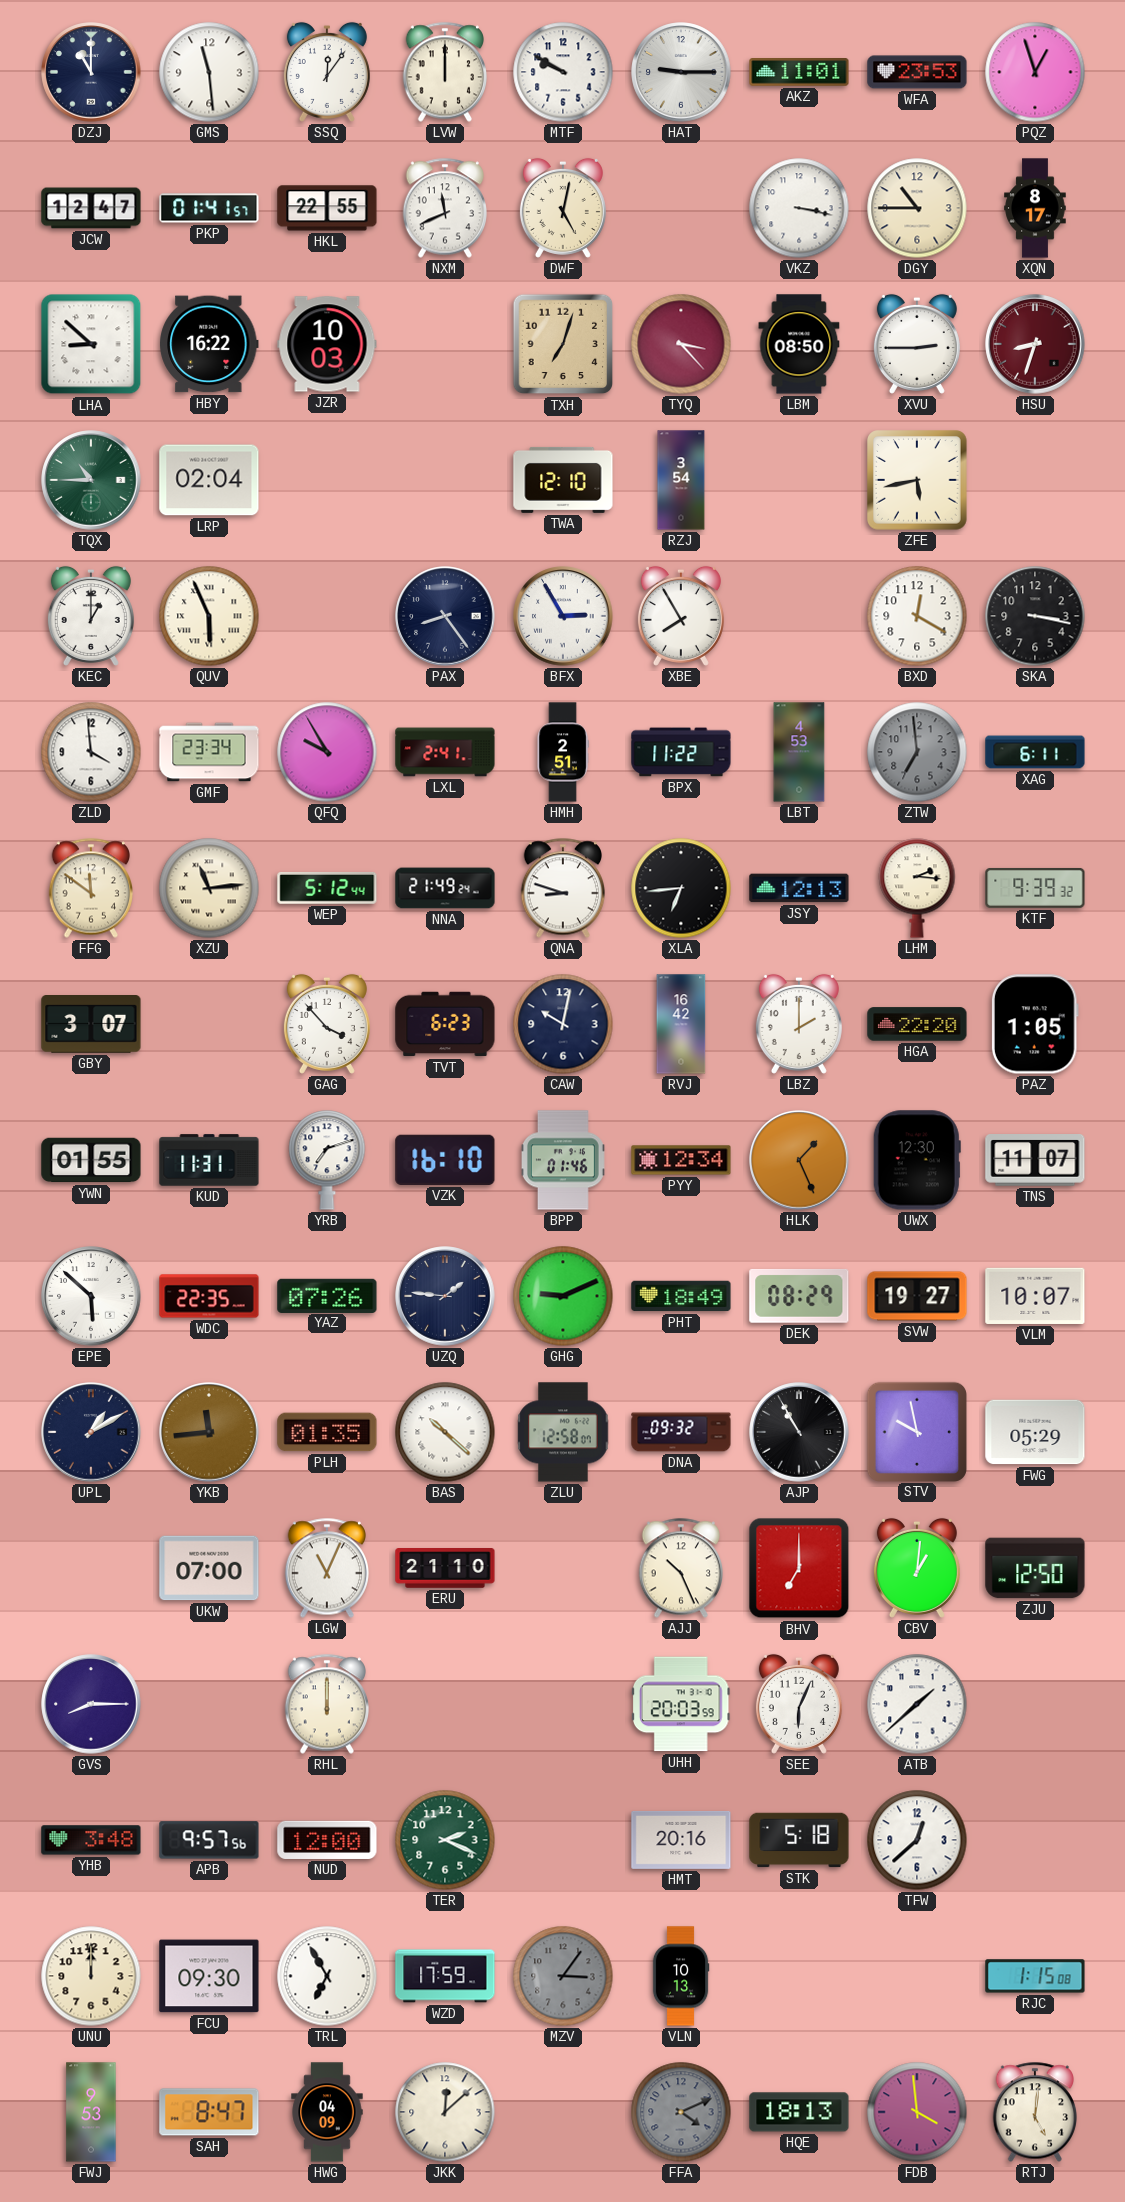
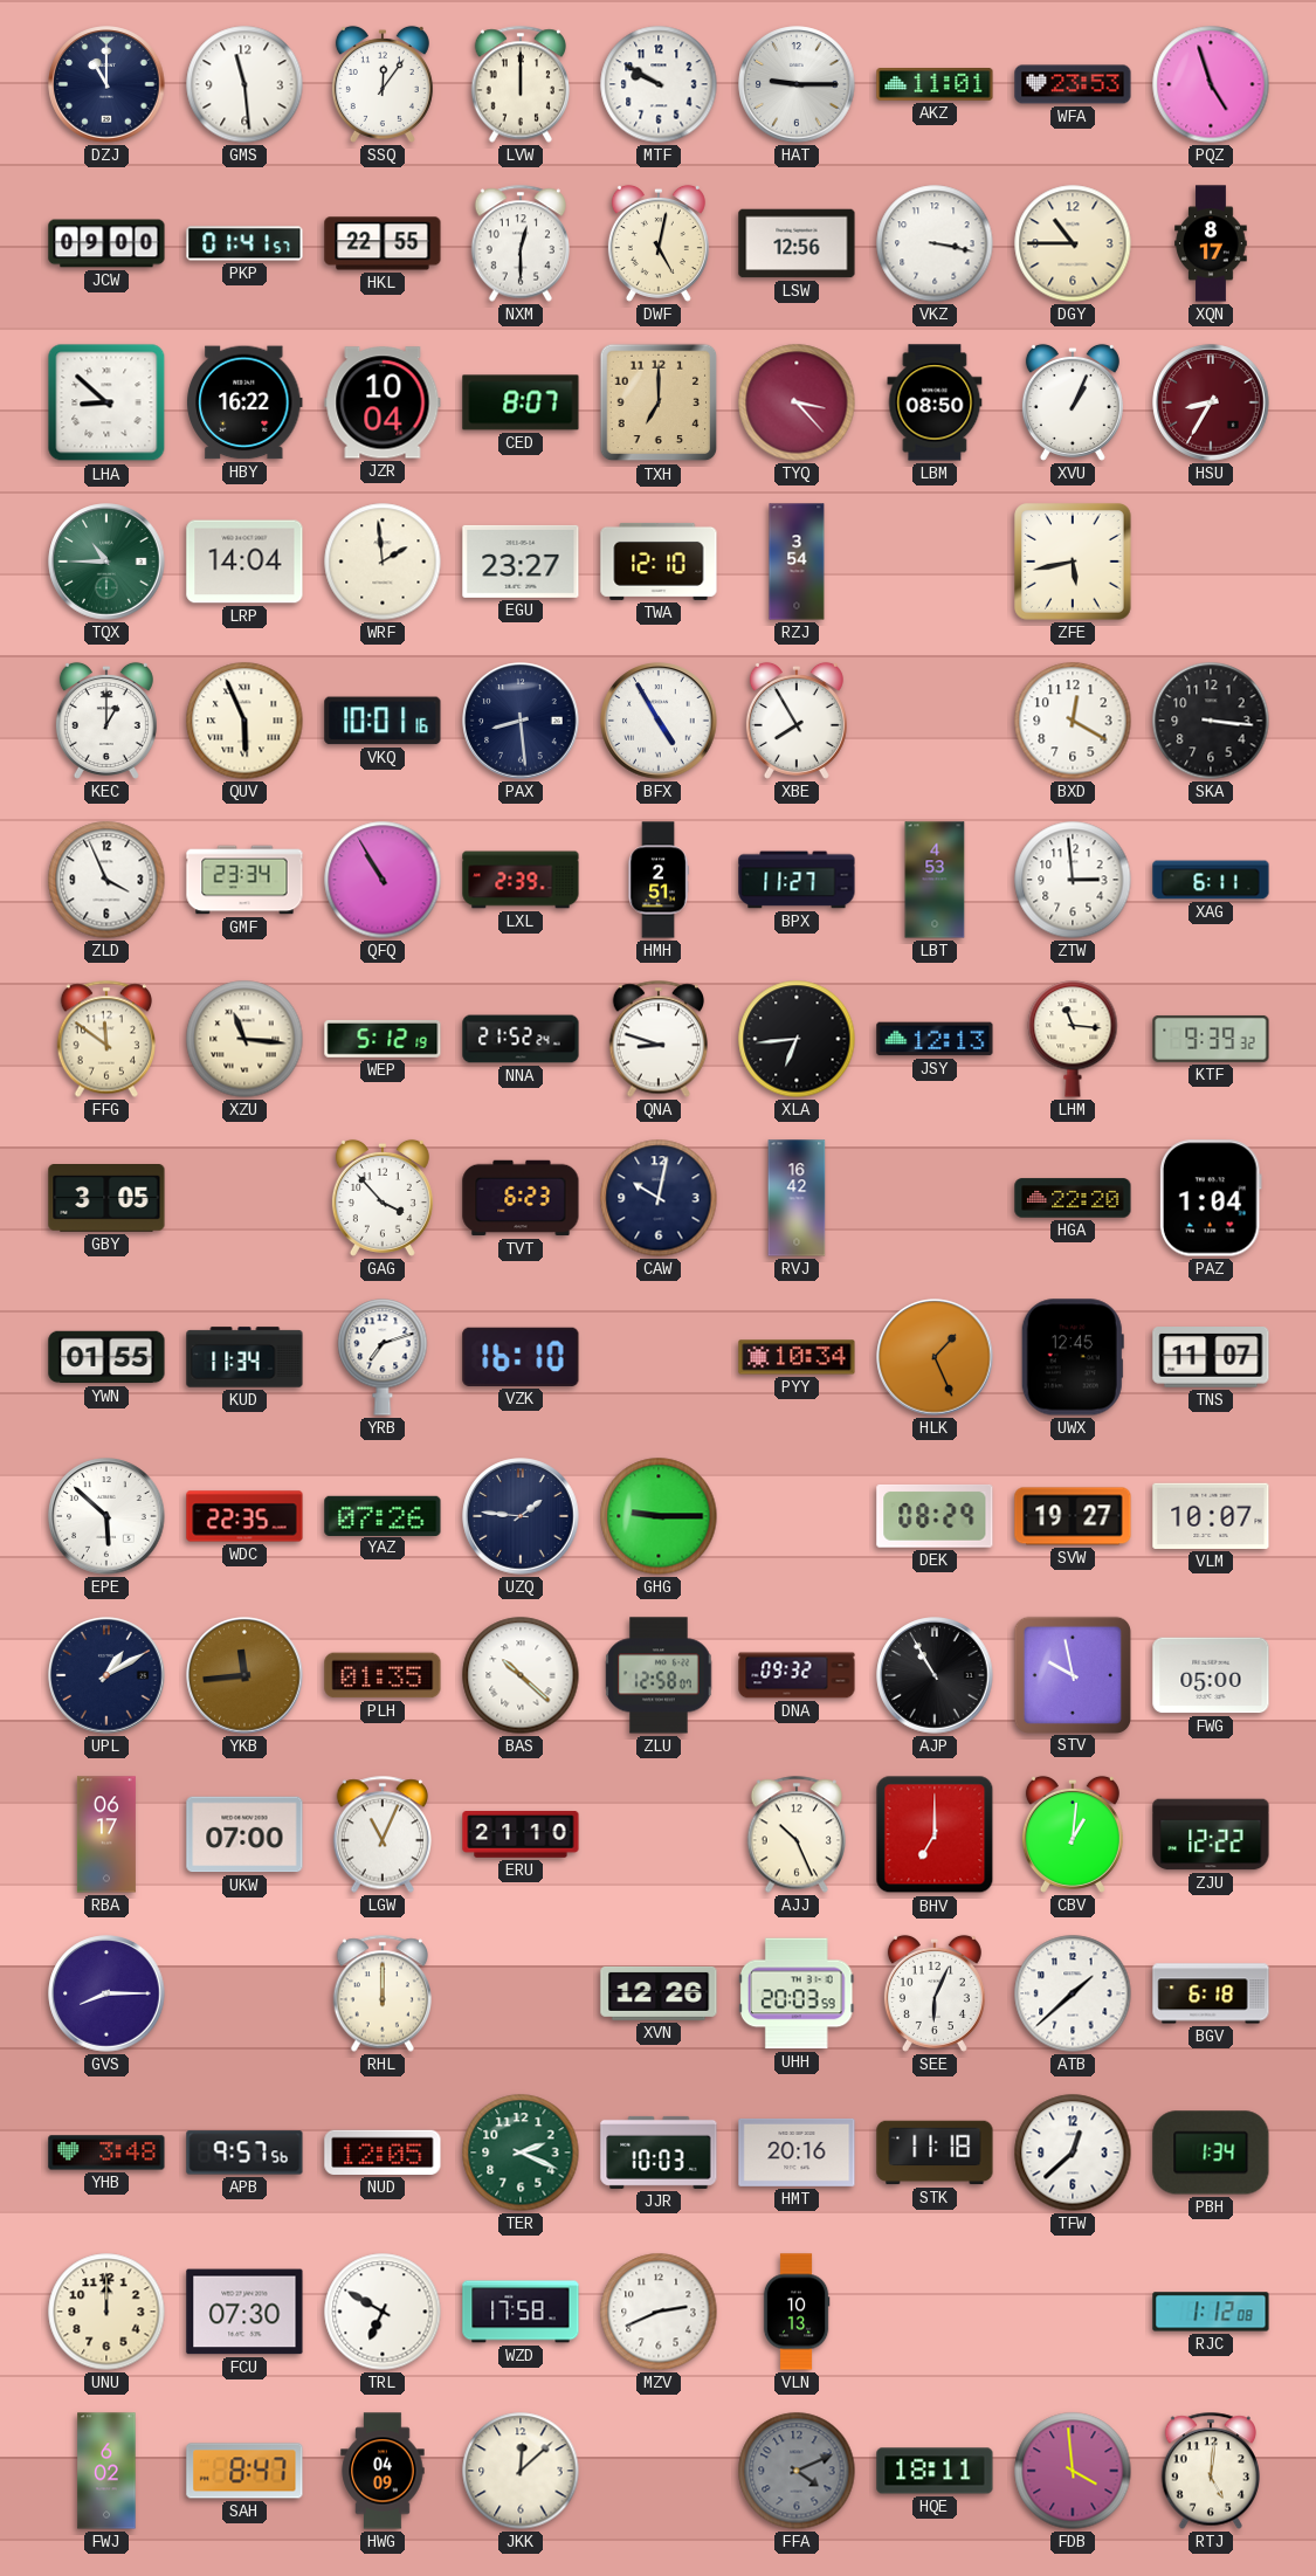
PQZ: 12:57 -> 4:57
JCW: 12:47 -> 09:00
NXM: 11:41 -> 12:30
LSW: none -> 12:56
JZR: 10:03 -> 10:04
CED: none -> 8:07
TXH: 7:03 -> 7:00
XVU: 2:45 -> 1:04
HSU: 8:33 -> 8:35
LRP: 02:04 -> 14:04
WRF: none -> 1:59
EGU: none -> 23:27
VKQ: none -> 10:01
PAX: 8:24 -> 8:29
BFX: 2:55 -> 4:55
SKA: 3:17 -> 3:16
ZLD: 3:59 -> 3:56
QFQ: 9:55 -> 10:55
LXL: 2:41 -> 2:39
BPX: 11:22 -> 11:27
ZTW: 6:59 -> 2:59
ZTW dial: grey -> white
XZU: 11:14 -> 11:16
WEP: 5:12:44 -> 5:12:19
NNA: 21:49 -> 21:52
LHM: 2:16 -> 11:16
GBY: 3:07 -> 3:05
LBZ: 2:00 -> none
PAZ: 1:05 -> 1:04
KUD: 11:31 -> 11:34
BPP: 01:46 -> none
PYY: 12:34 -> 10:34
UWX: 12:30 -> 12:45
GHG: 9:11 -> 9:15
PHT: 18:49 -> none
FWG: 05:29 -> 05:00
RBA: none -> 06:17
ZJU: 12:50 -> 12:22
XVN: none -> 12:26
BGV: none -> 6:18
NUD: 12:00 -> 12:05
JJR: none -> 10:03
STK: 5:18 -> 11:18
PBH: none -> 1:34
FCU: 09:30 -> 07:30
TRL: 6:55 -> 6:50
WZD: 17:59 -> 17:58
MZV: 3:06 -> 2:41
MZV dial: grey -> white
RJC: 1:15 -> 1:12
FWJ: 9:53 -> 6:02
HQE: 18:13 -> 18:11
